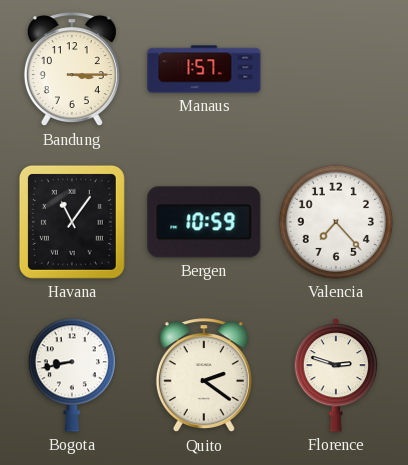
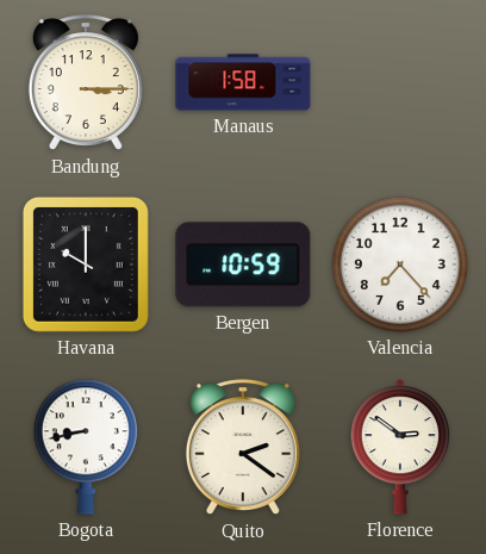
Manaus: 1:57 -> 1:58
Havana: 11:06 -> 10:00
Florence: 2:48 -> 2:51
